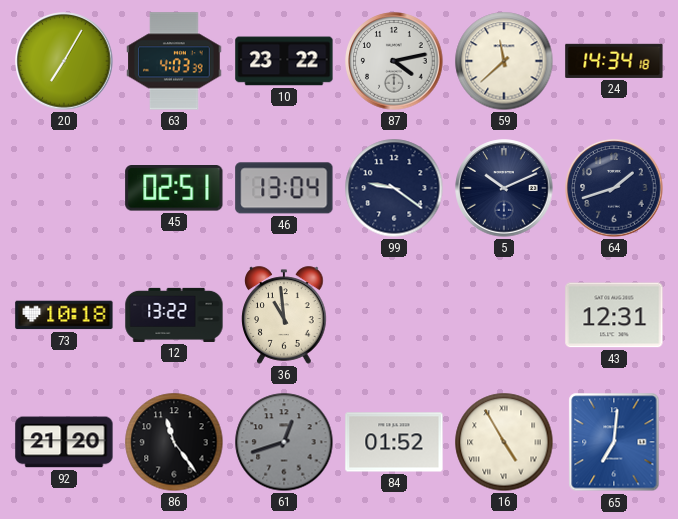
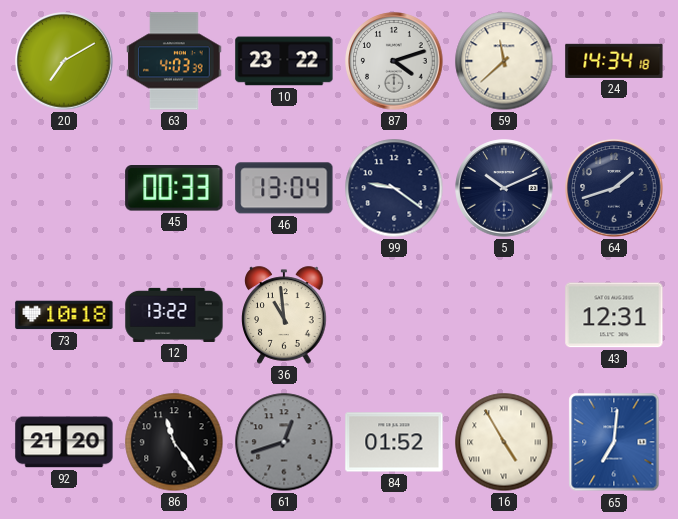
20: 7:05 -> 7:10
87: 4:13 -> 4:12
45: 02:51 -> 00:33
